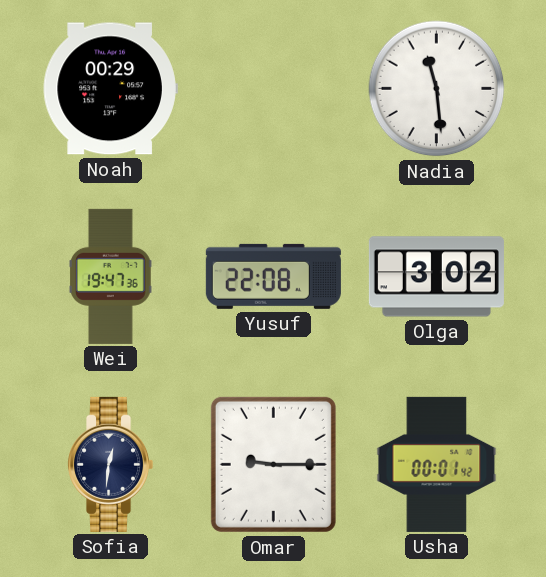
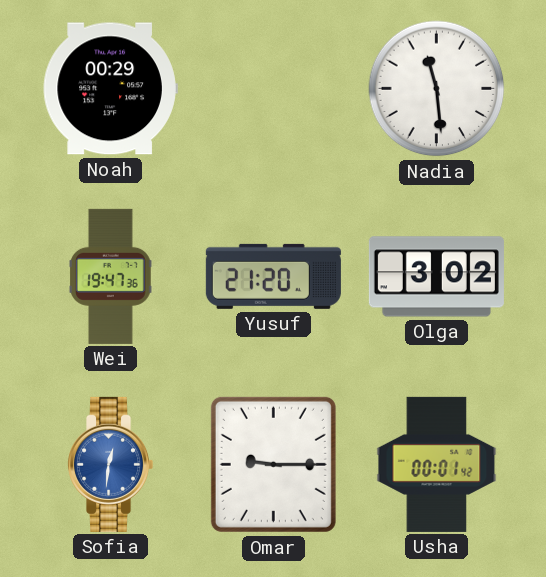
Yusuf: 22:08 -> 21:20
Sofia dial: navy -> blue
